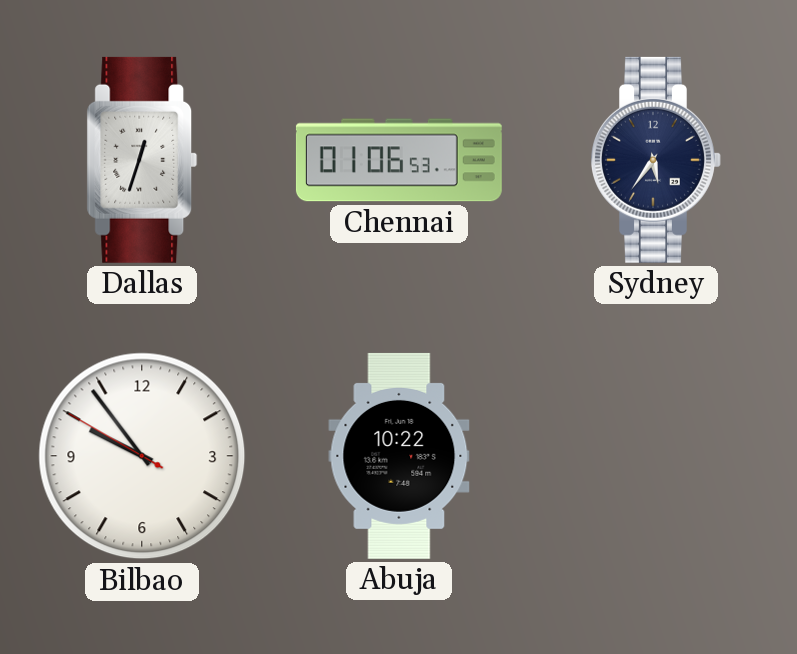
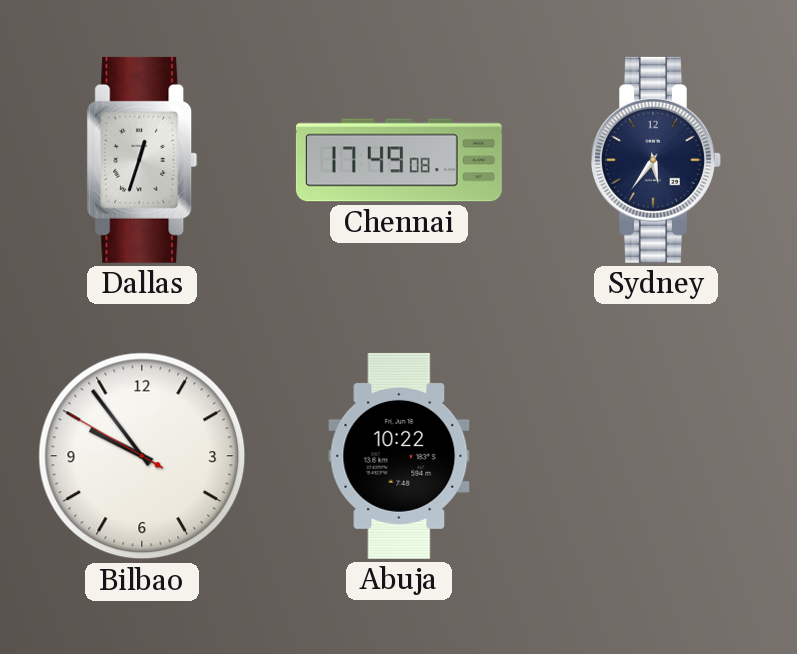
Chennai: 01:06 -> 17:49
